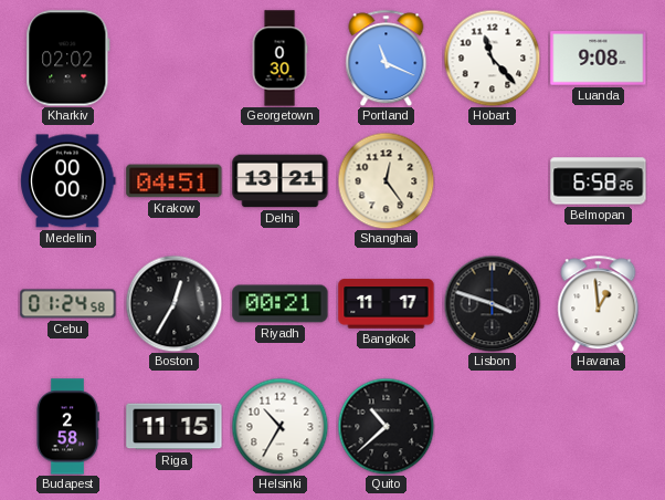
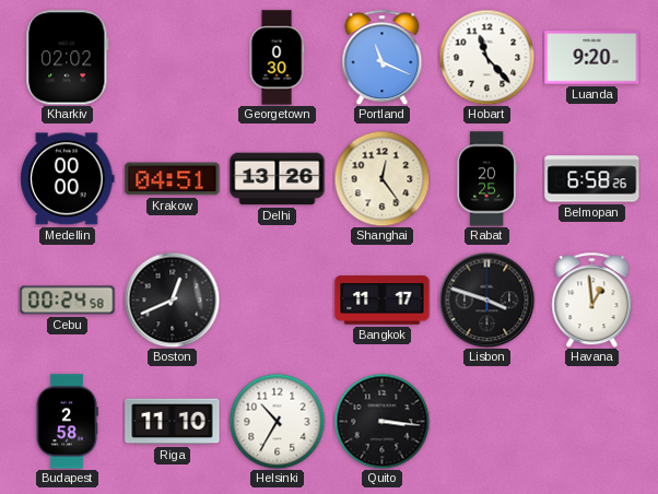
Luanda: 9:08 -> 9:20
Delhi: 13:21 -> 13:26
Rabat: none -> 20:25
Cebu: 01:24 -> 00:24
Boston: 12:35 -> 12:41
Riyadh: 00:21 -> none
Riga: 11:15 -> 11:10
Quito: 10:38 -> 3:16
